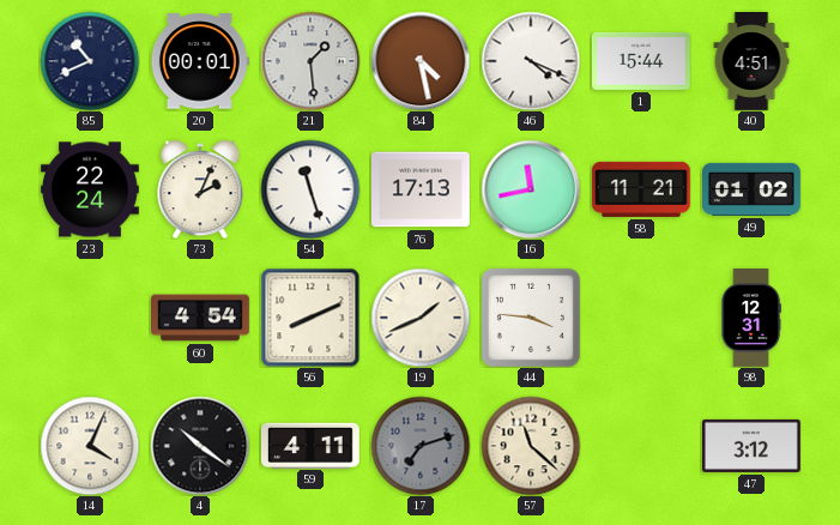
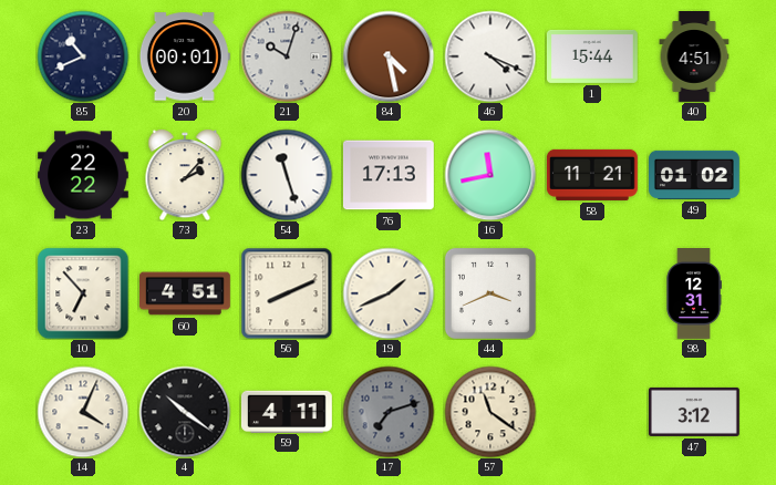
21: 1:29 -> 10:03
23: 22:24 -> 22:22
73: 2:04 -> 2:07
10: none -> 6:53
60: 4:54 -> 4:51
44: 3:46 -> 3:41
57: 11:22 -> 11:21
